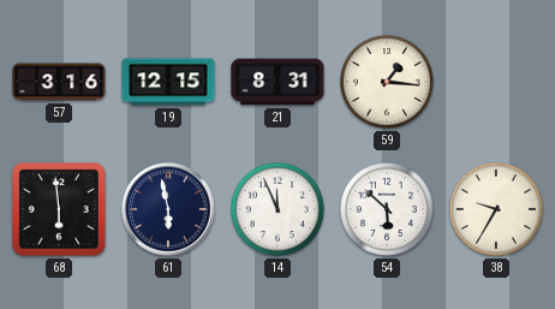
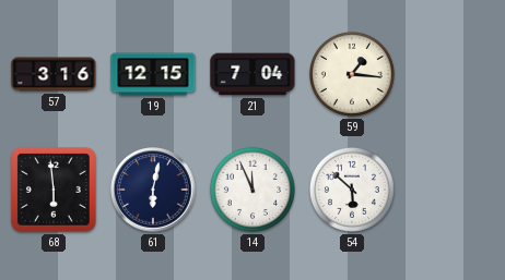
21: 8:31 -> 7:04
61: 5:58 -> 6:02
38: 9:35 -> none
